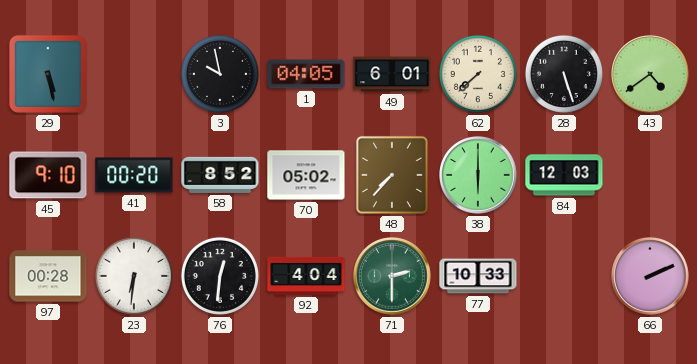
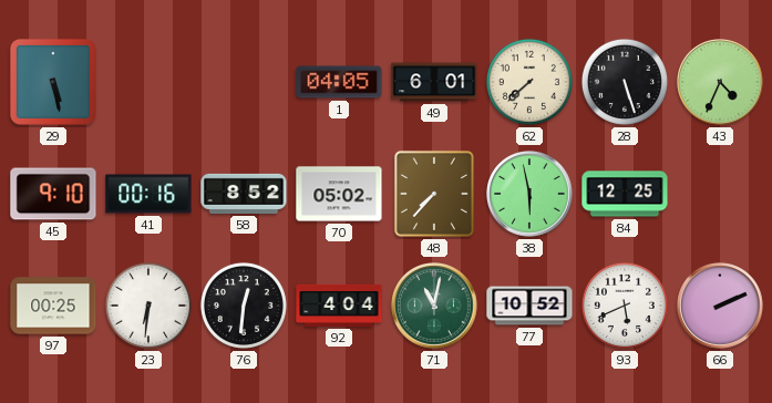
3: 9:58 -> none
43: 4:39 -> 4:34
41: 00:20 -> 00:16
38: 6:00 -> 5:58
84: 12:03 -> 12:25
97: 00:28 -> 00:25
71: 2:30 -> 11:02
77: 10:33 -> 10:52
93: none -> 5:41
